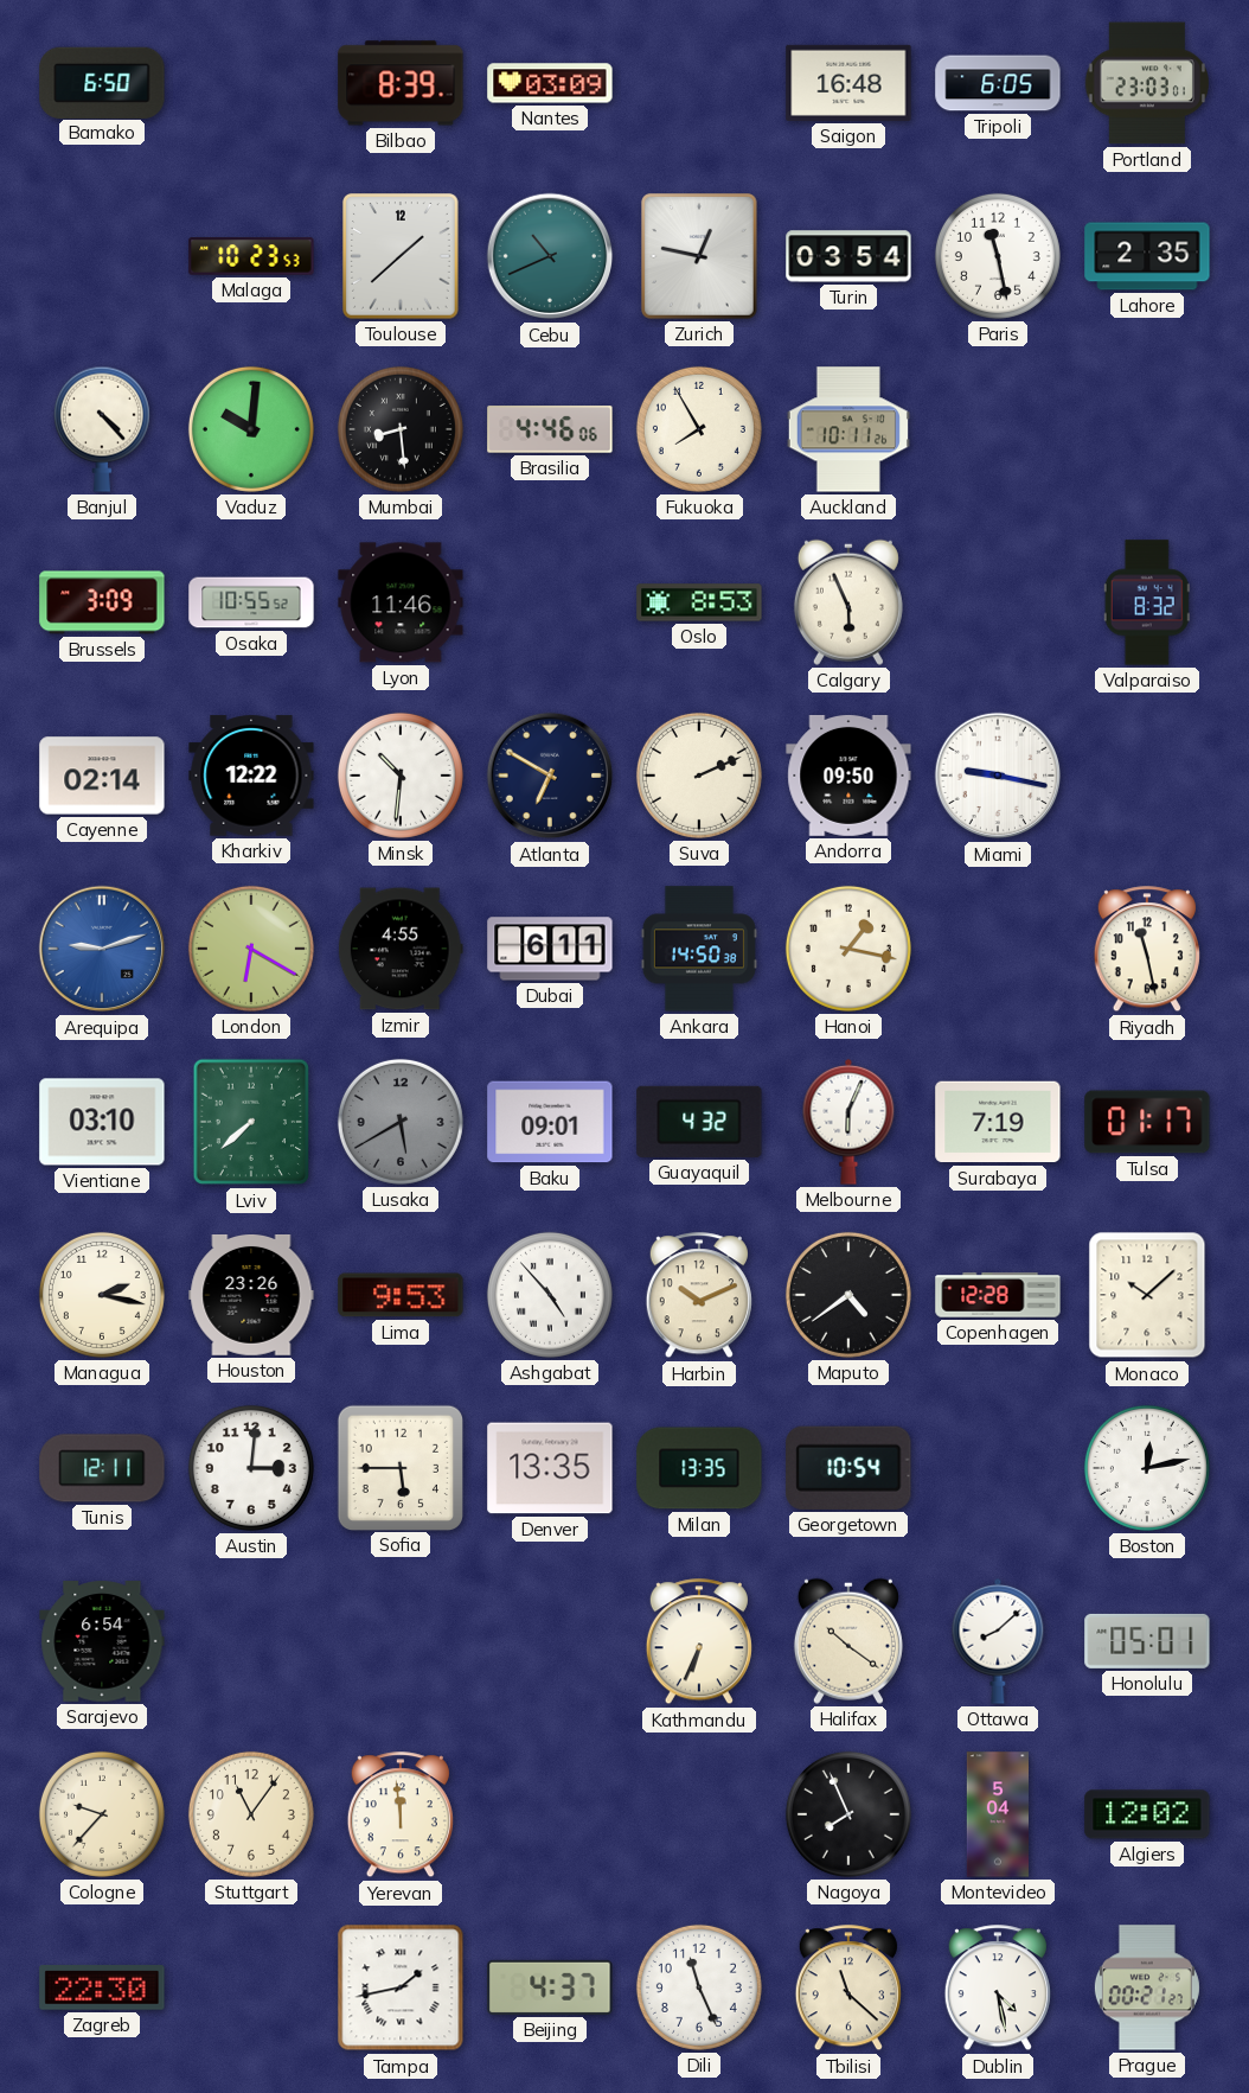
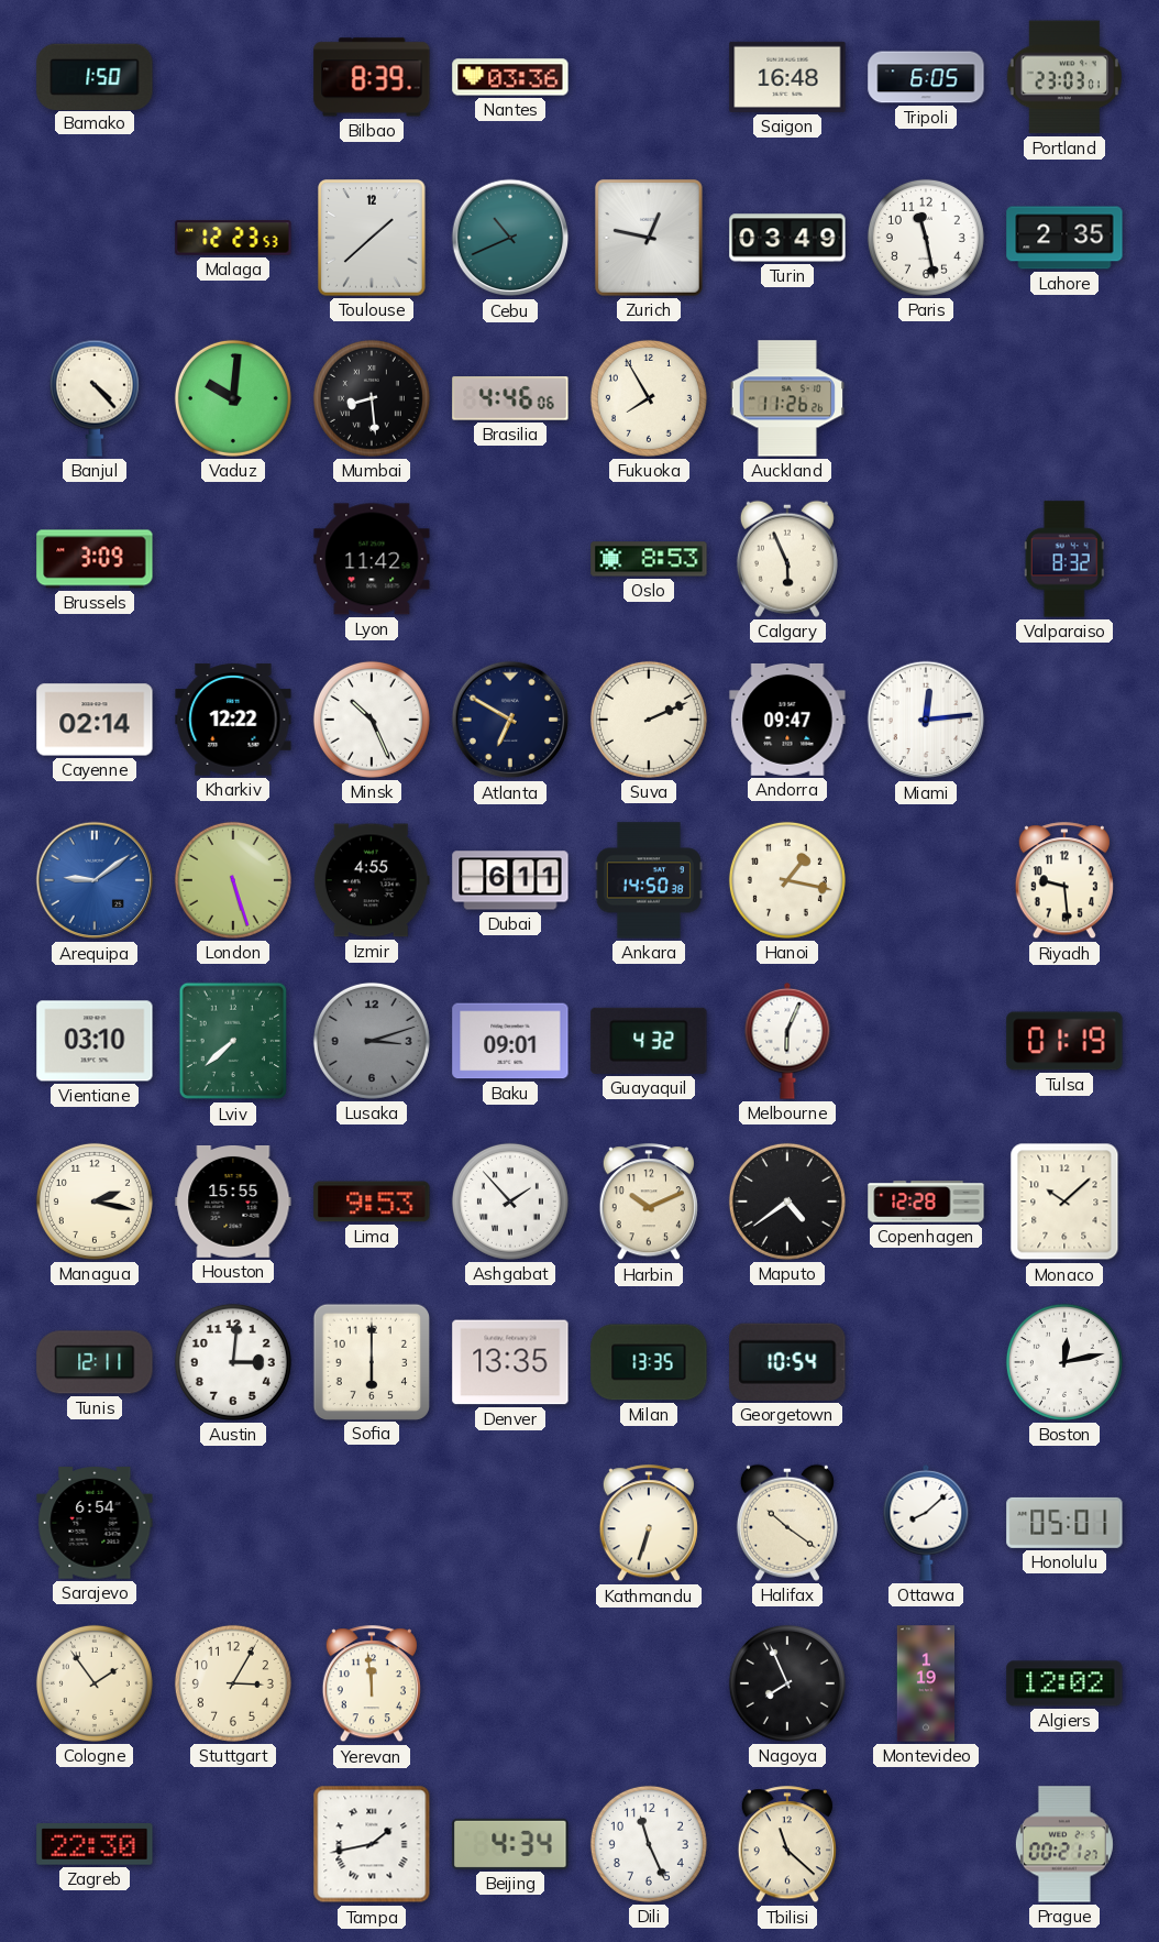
Bamako: 6:50 -> 1:50
Nantes: 03:09 -> 03:36
Malaga: 10:23 -> 12:23
Turin: 03:54 -> 03:49
Auckland: 10:11 -> 11:26
Osaka: 10:55 -> none
Lyon: 11:46 -> 11:42
Minsk: 10:31 -> 10:26
Andorra: 09:50 -> 09:47
Miami: 9:17 -> 12:14
Arequipa: 9:12 -> 9:09
London: 6:20 -> 5:27
Riyadh: 11:28 -> 9:29
Lusaka: 5:40 -> 3:12
Surabaya: 7:19 -> none
Tulsa: 01:17 -> 01:19
Houston: 23:26 -> 15:55
Ashgabat: 4:53 -> 1:53
Sofia: 5:45 -> 6:00
Kathmandu: 6:34 -> 6:33
Cologne: 9:37 -> 1:54
Stuttgart: 11:06 -> 3:05
Montevideo: 5:04 -> 1:19
Beijing: 4:37 -> 4:34
Dublin: 4:28 -> none
